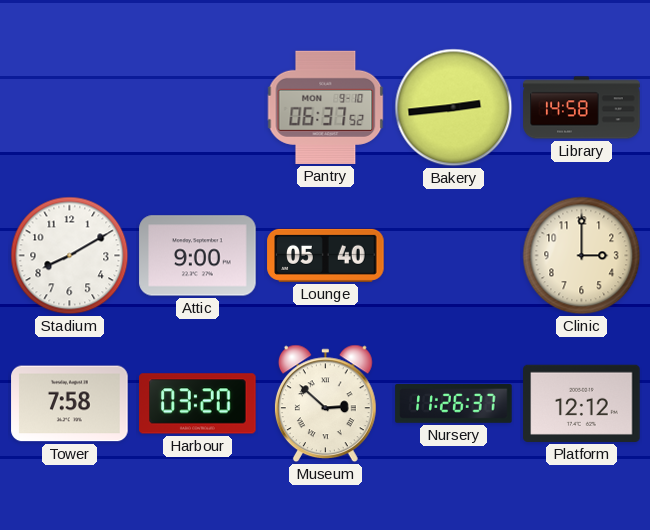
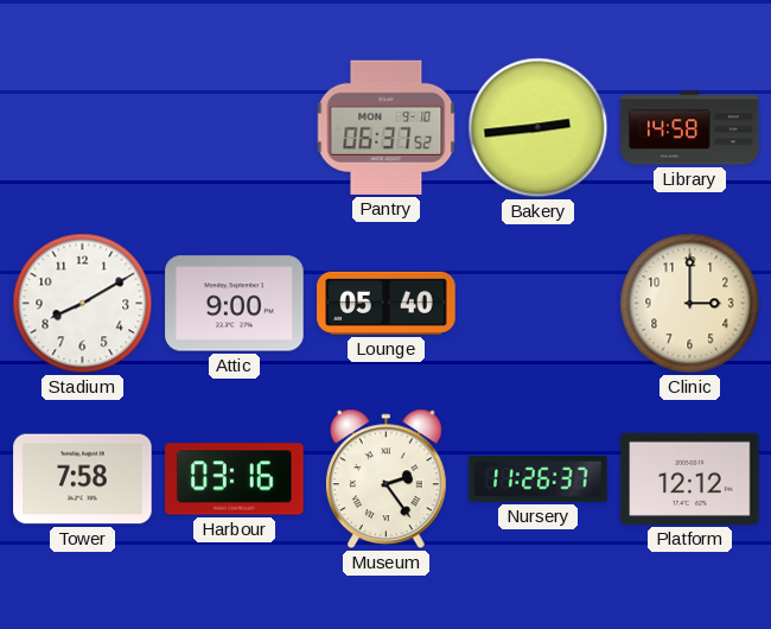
Harbour: 03:20 -> 03:16
Museum: 2:52 -> 2:24
